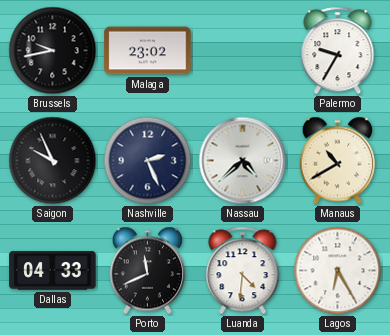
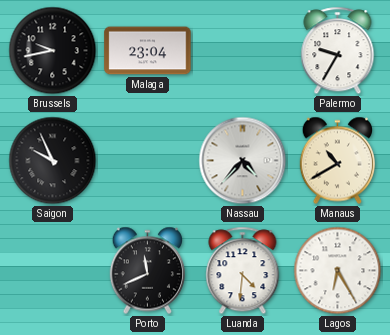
Malaga: 23:02 -> 23:04
Nashville: 2:26 -> none
Nassau: 4:38 -> 4:37
Dallas: 04:33 -> none
